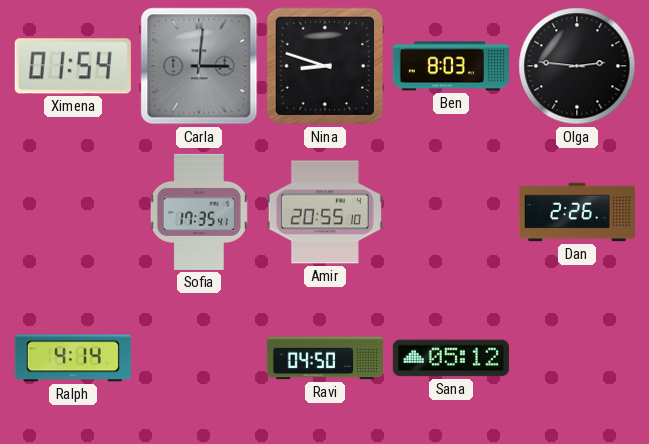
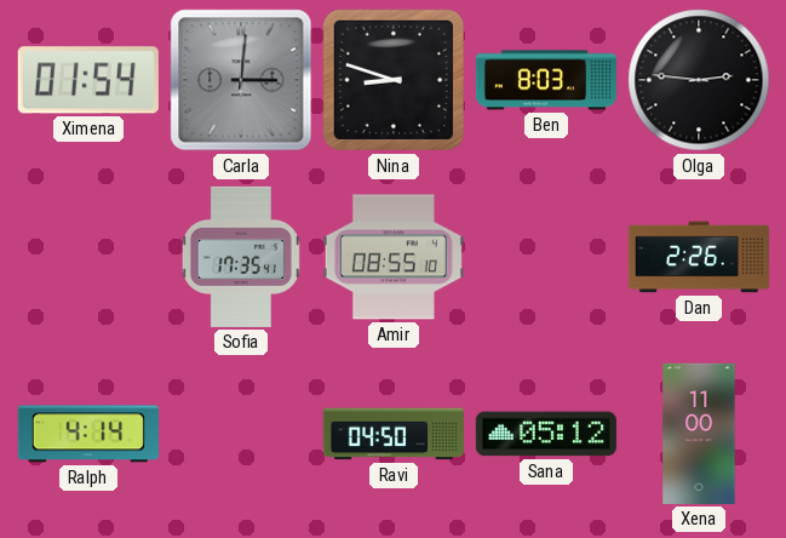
Amir: 20:55 -> 08:55
Xena: none -> 11:00
